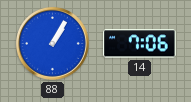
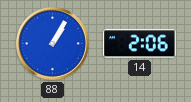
14: 7:06 -> 2:06
